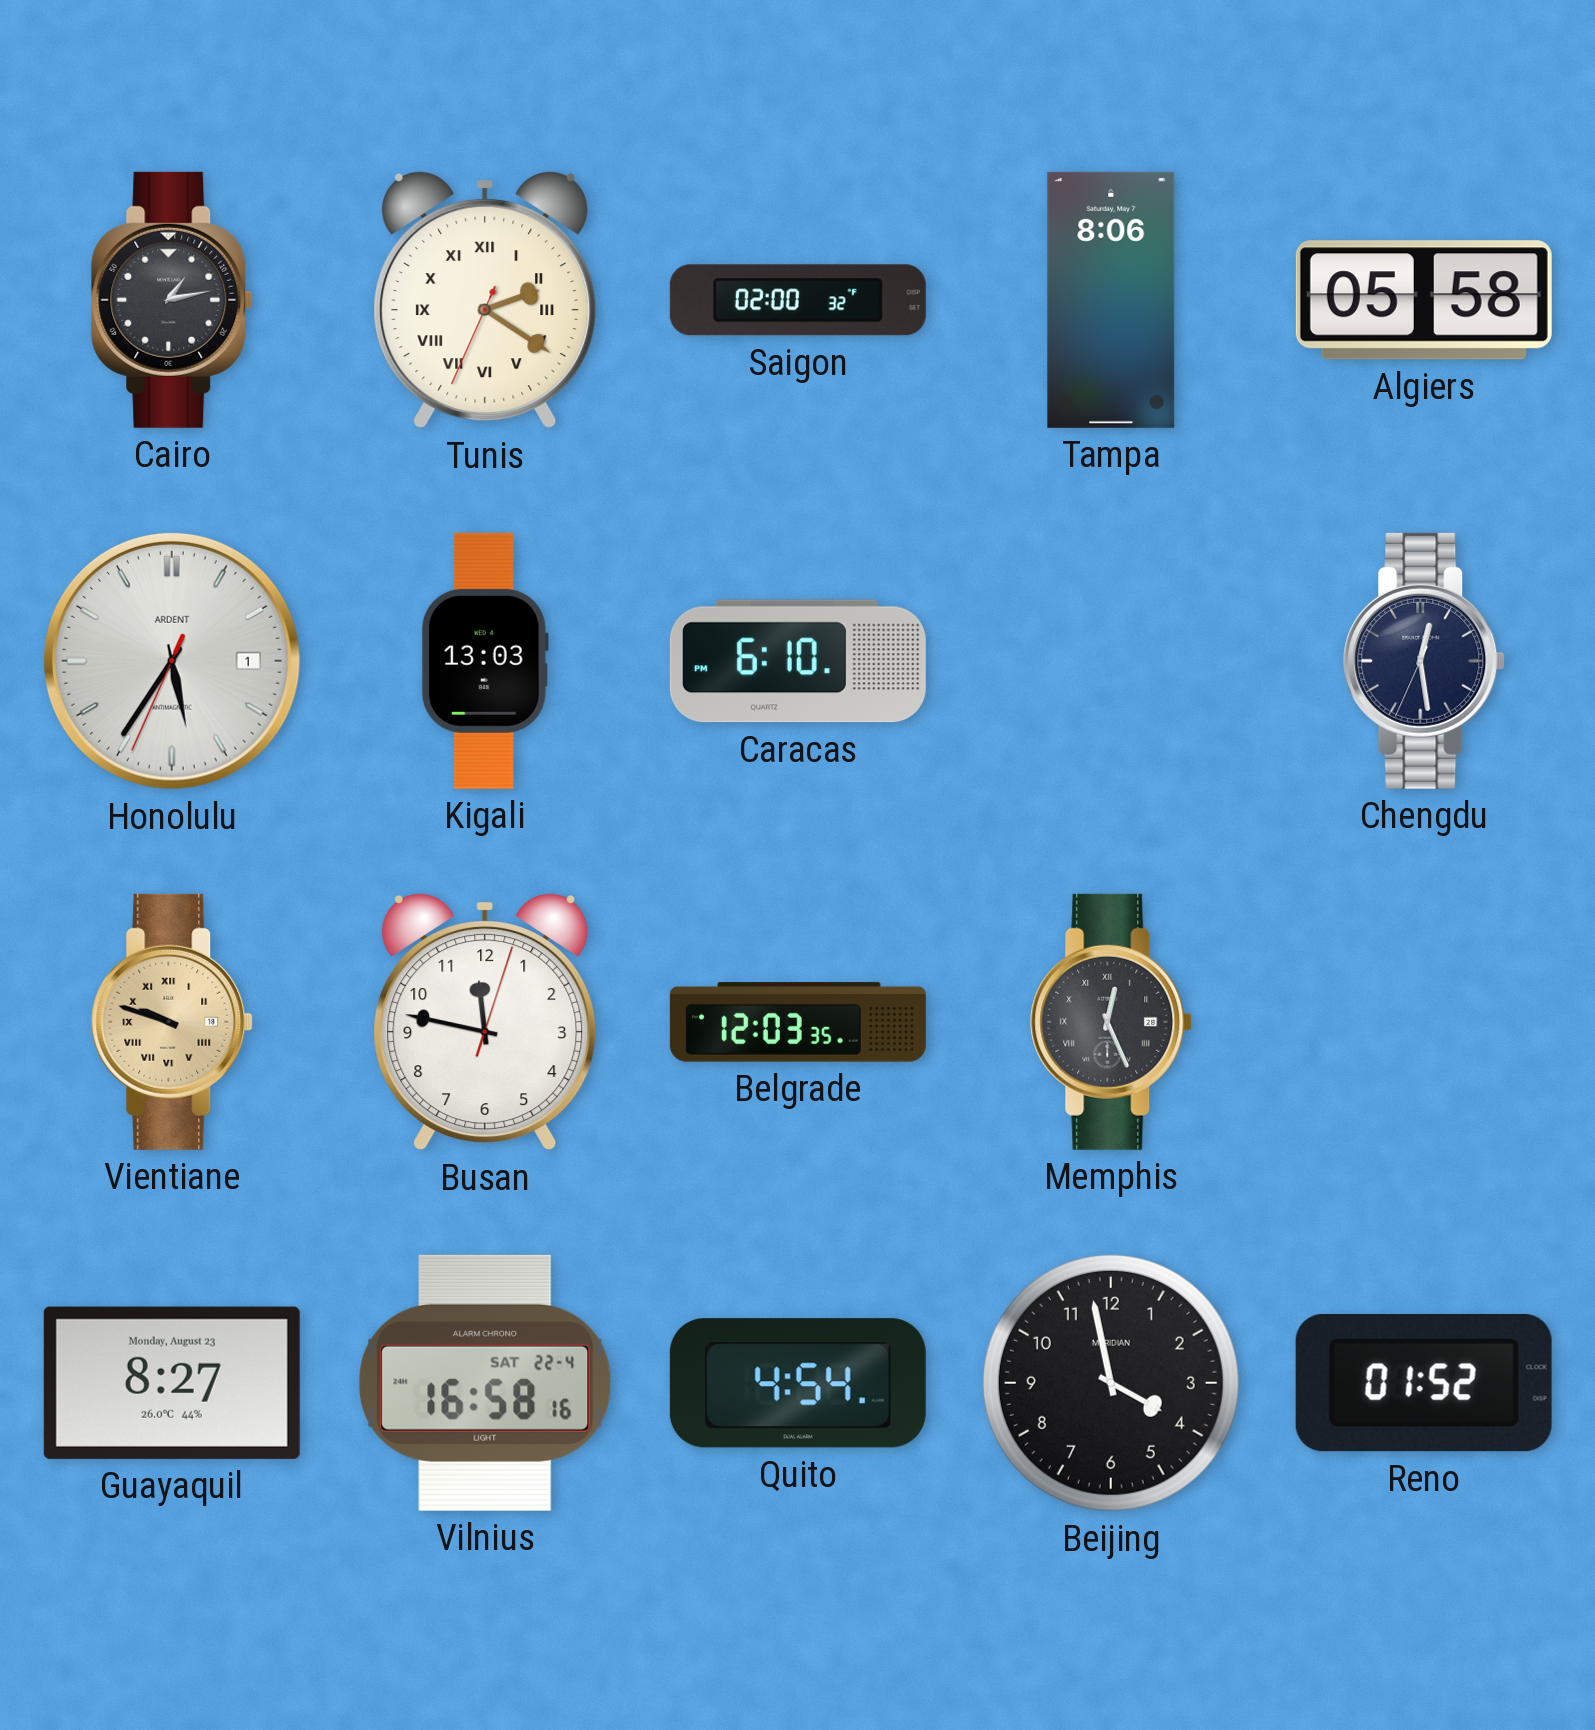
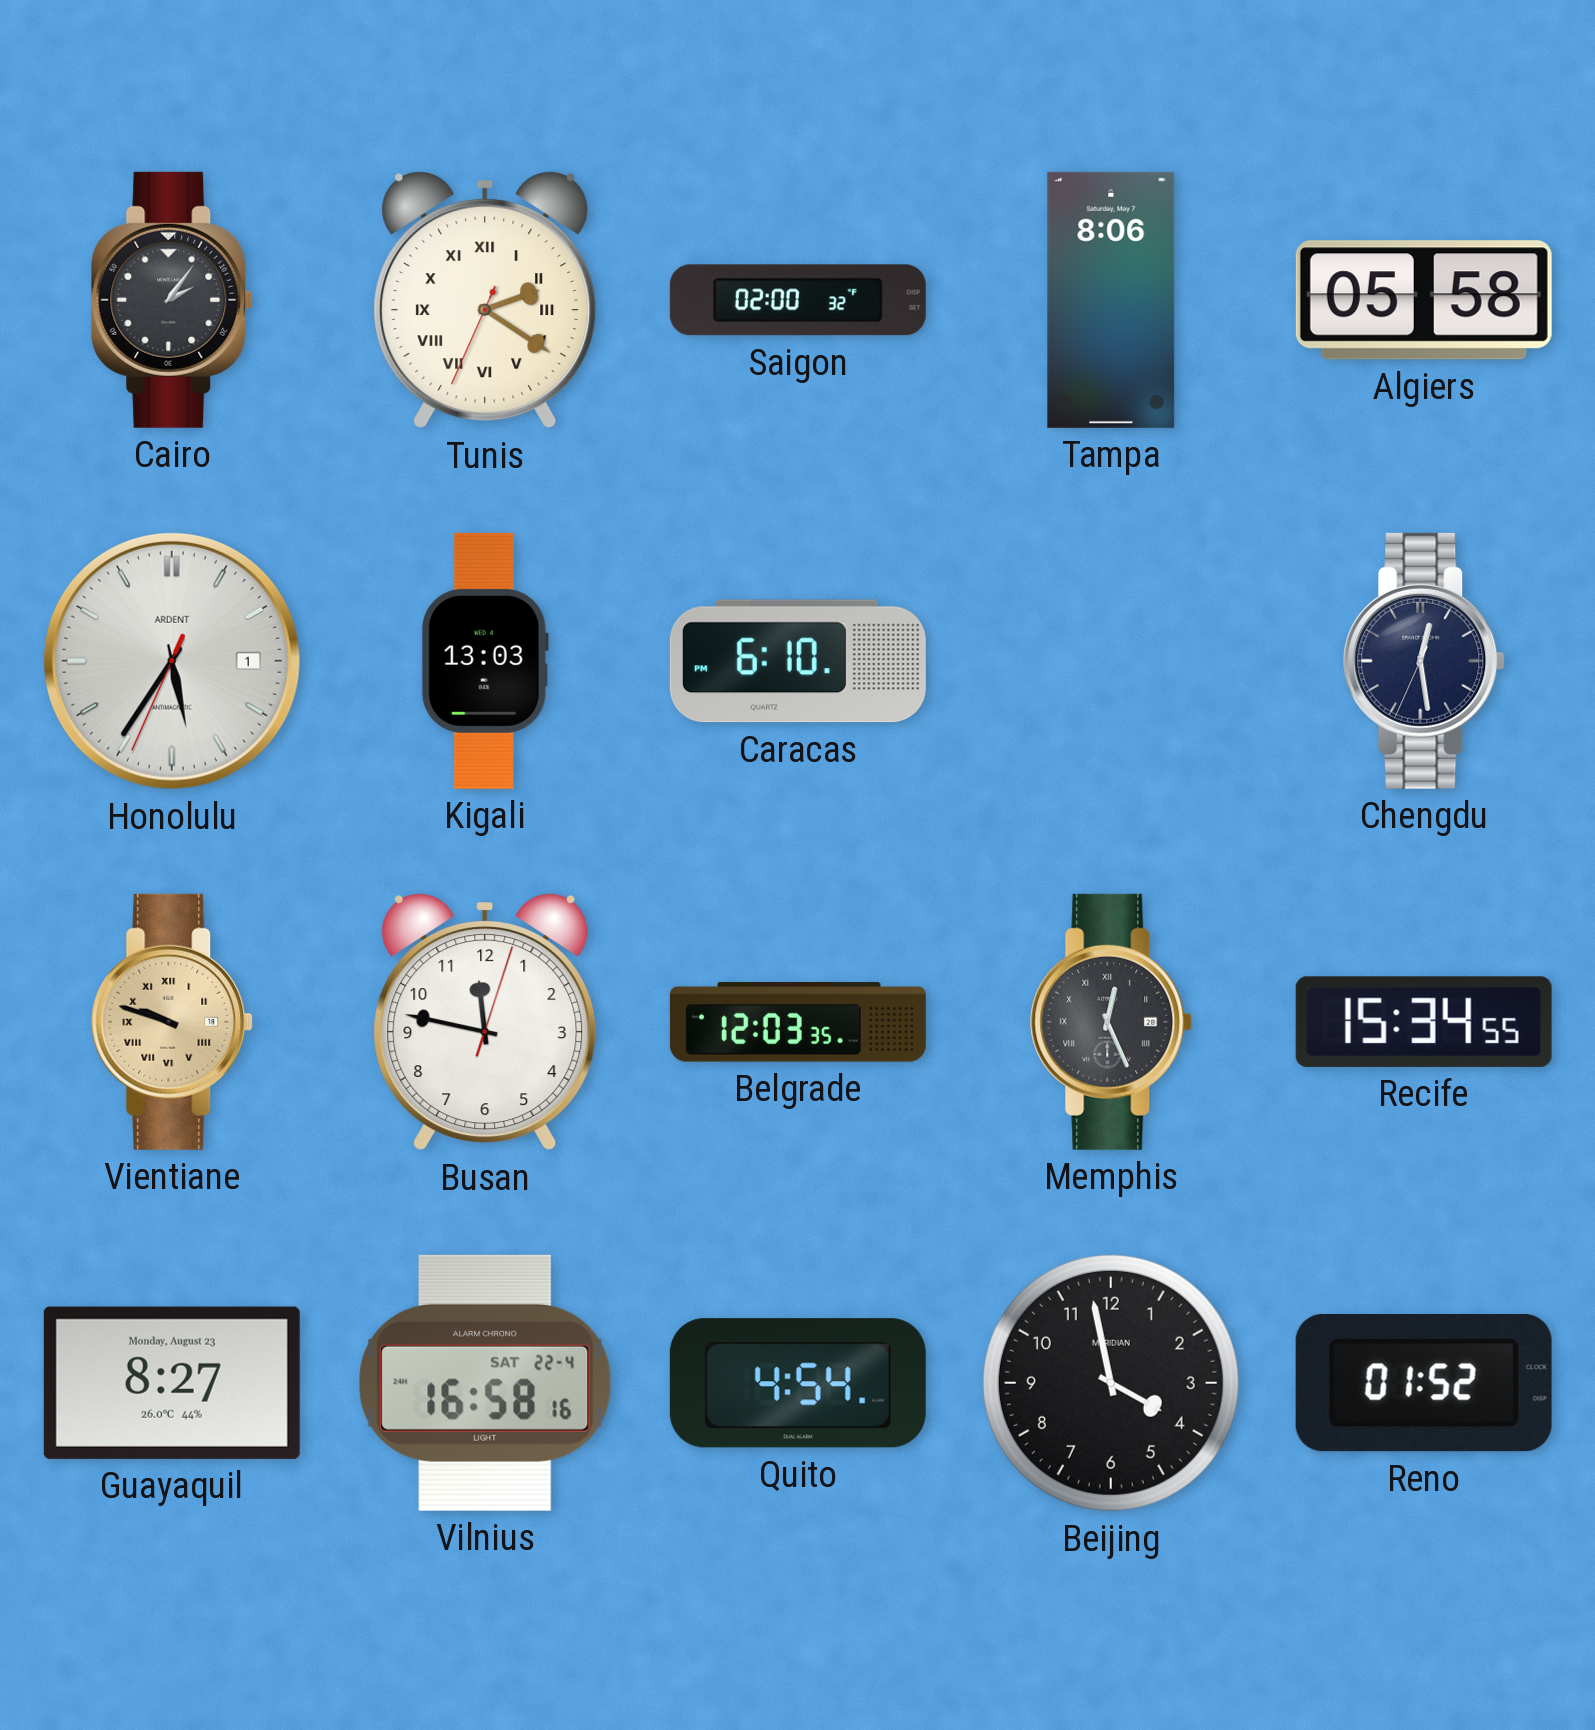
Cairo: 1:13 -> 2:06
Recife: none -> 15:34
